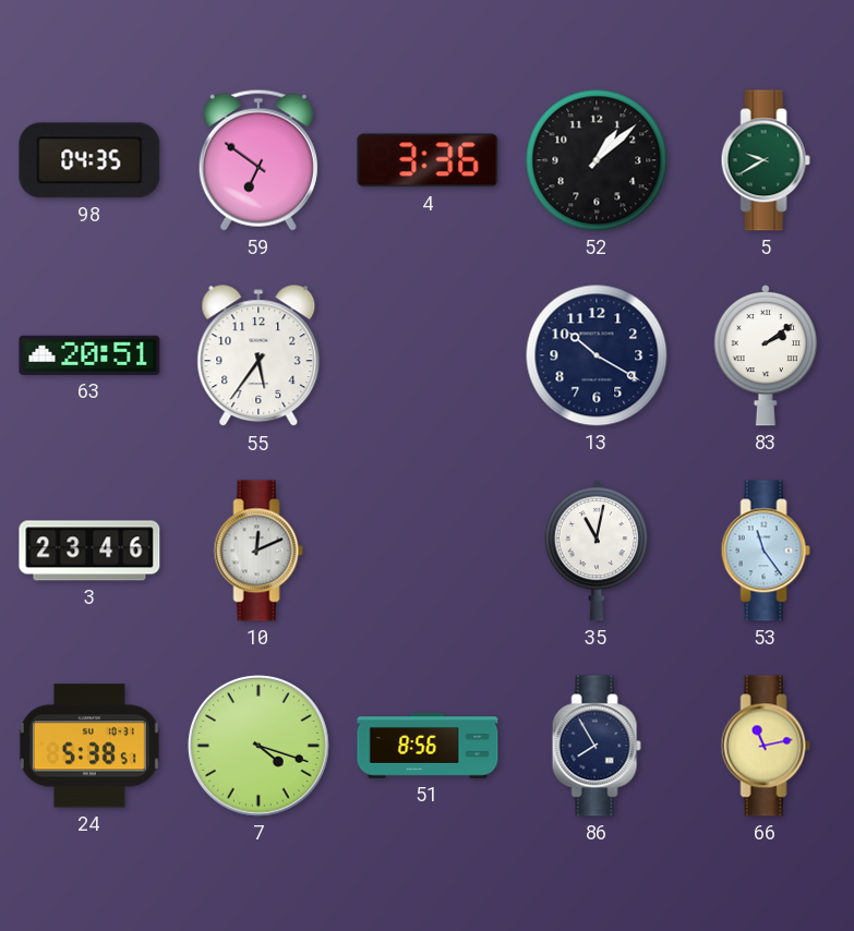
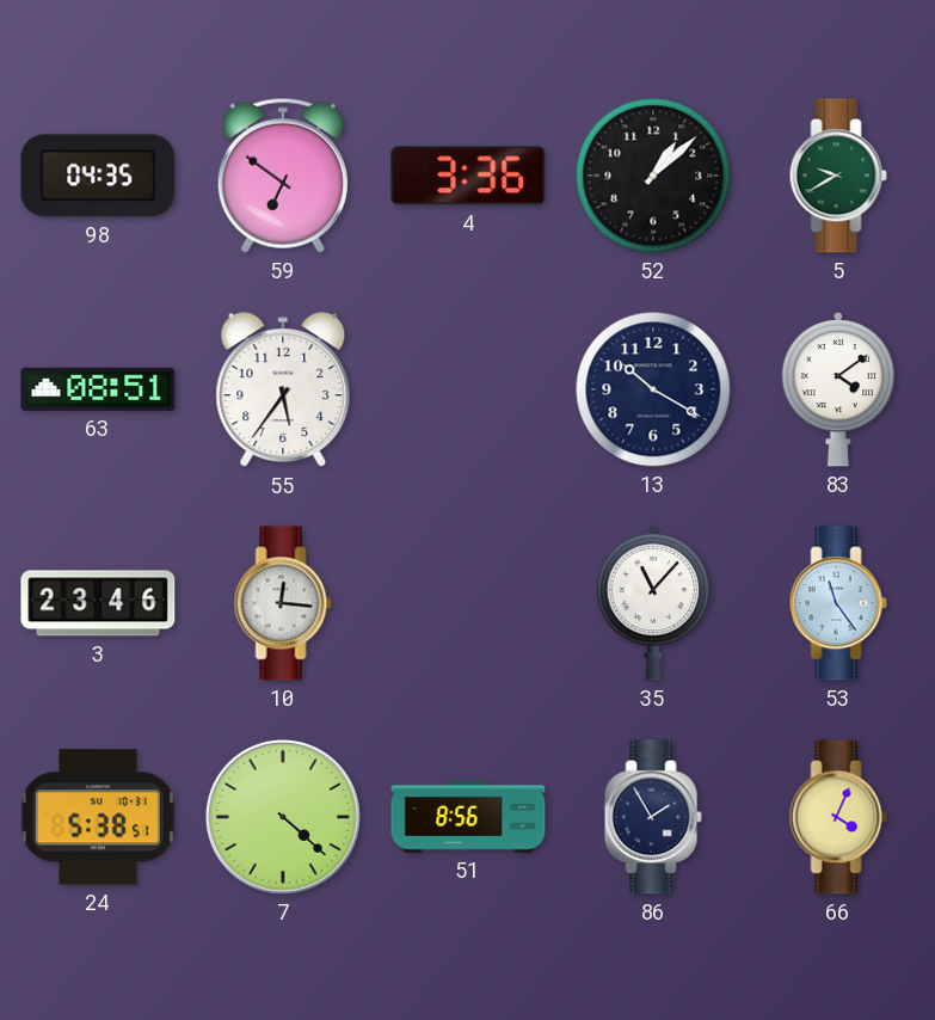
63: 20:51 -> 08:51
83: 2:09 -> 4:09
10: 12:11 -> 12:16
35: 11:02 -> 11:07
7: 4:18 -> 4:22
86: 7:55 -> 1:55
66: 11:13 -> 4:04
